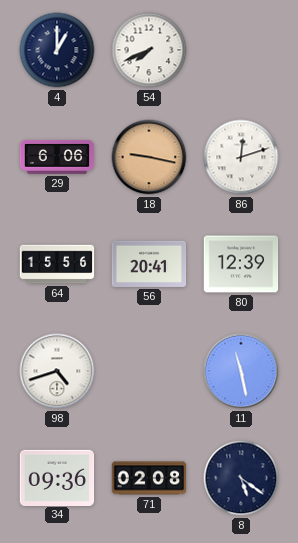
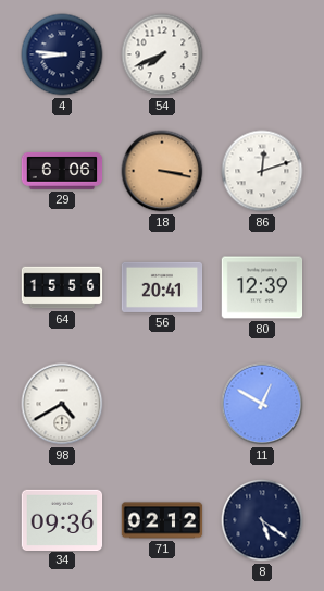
4: 1:00 -> 8:46
18: 9:17 -> 3:17
98: 4:42 -> 4:40
11: 11:28 -> 12:50
71: 02:08 -> 02:12
